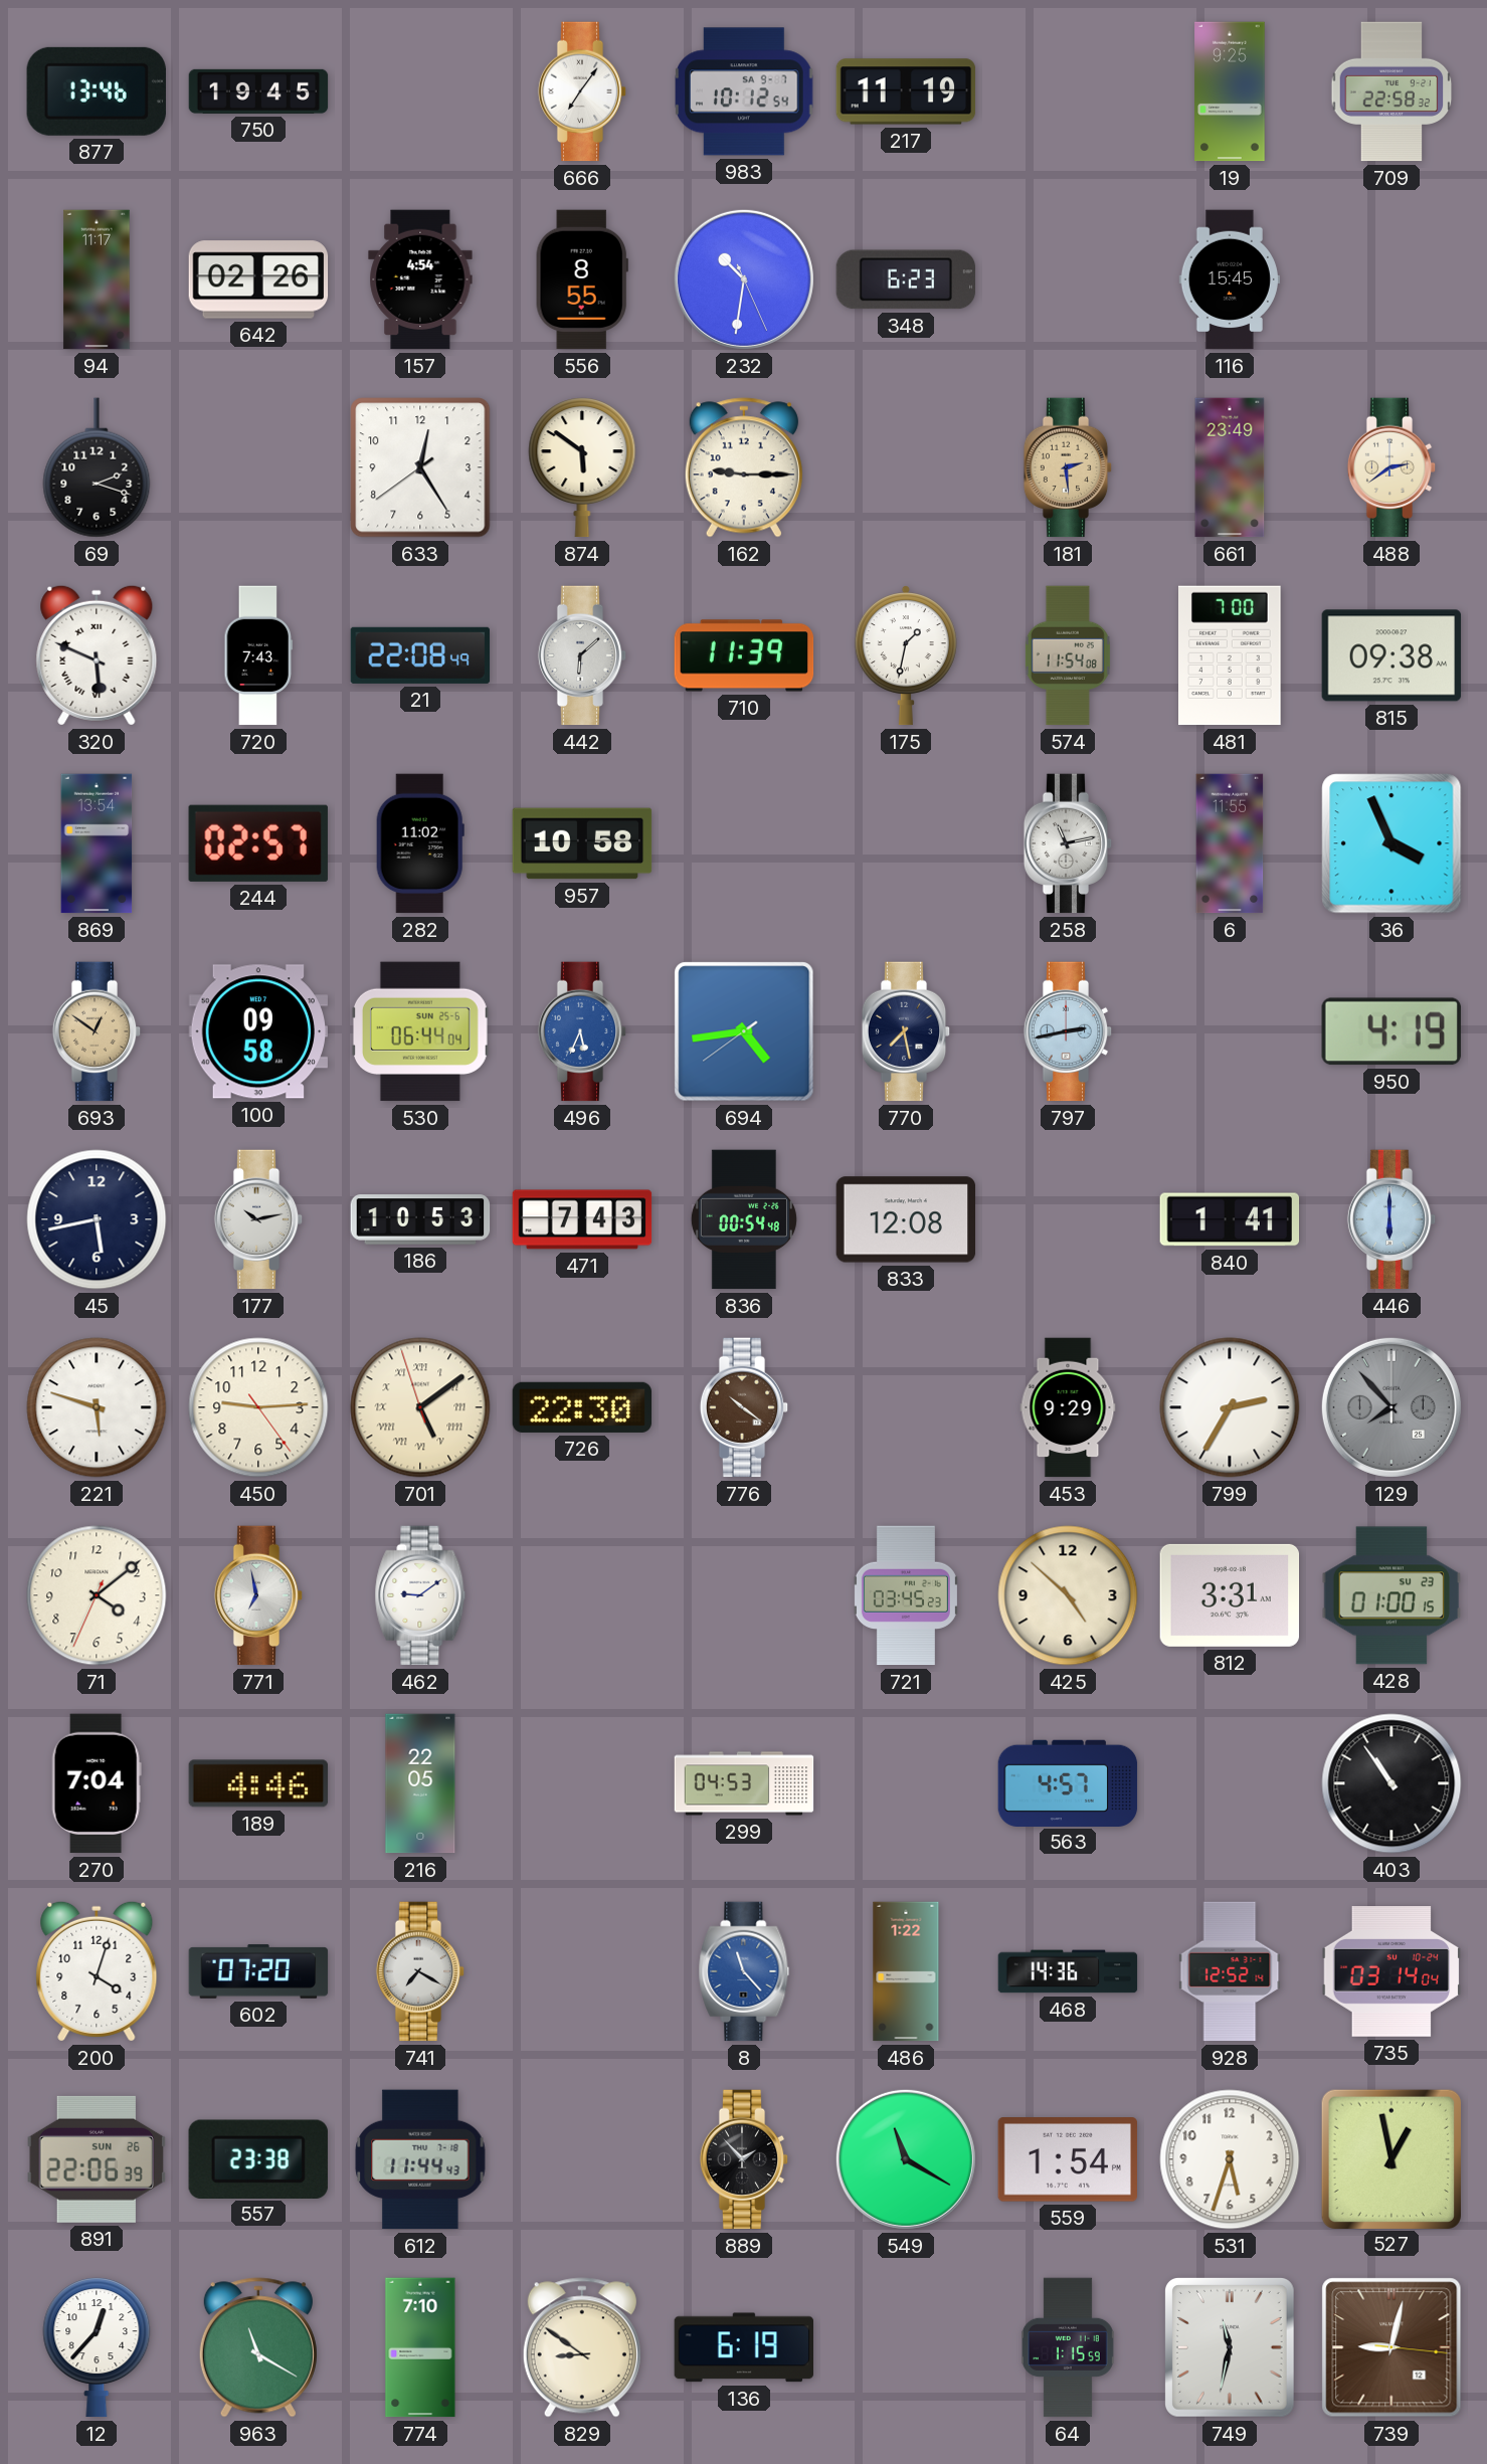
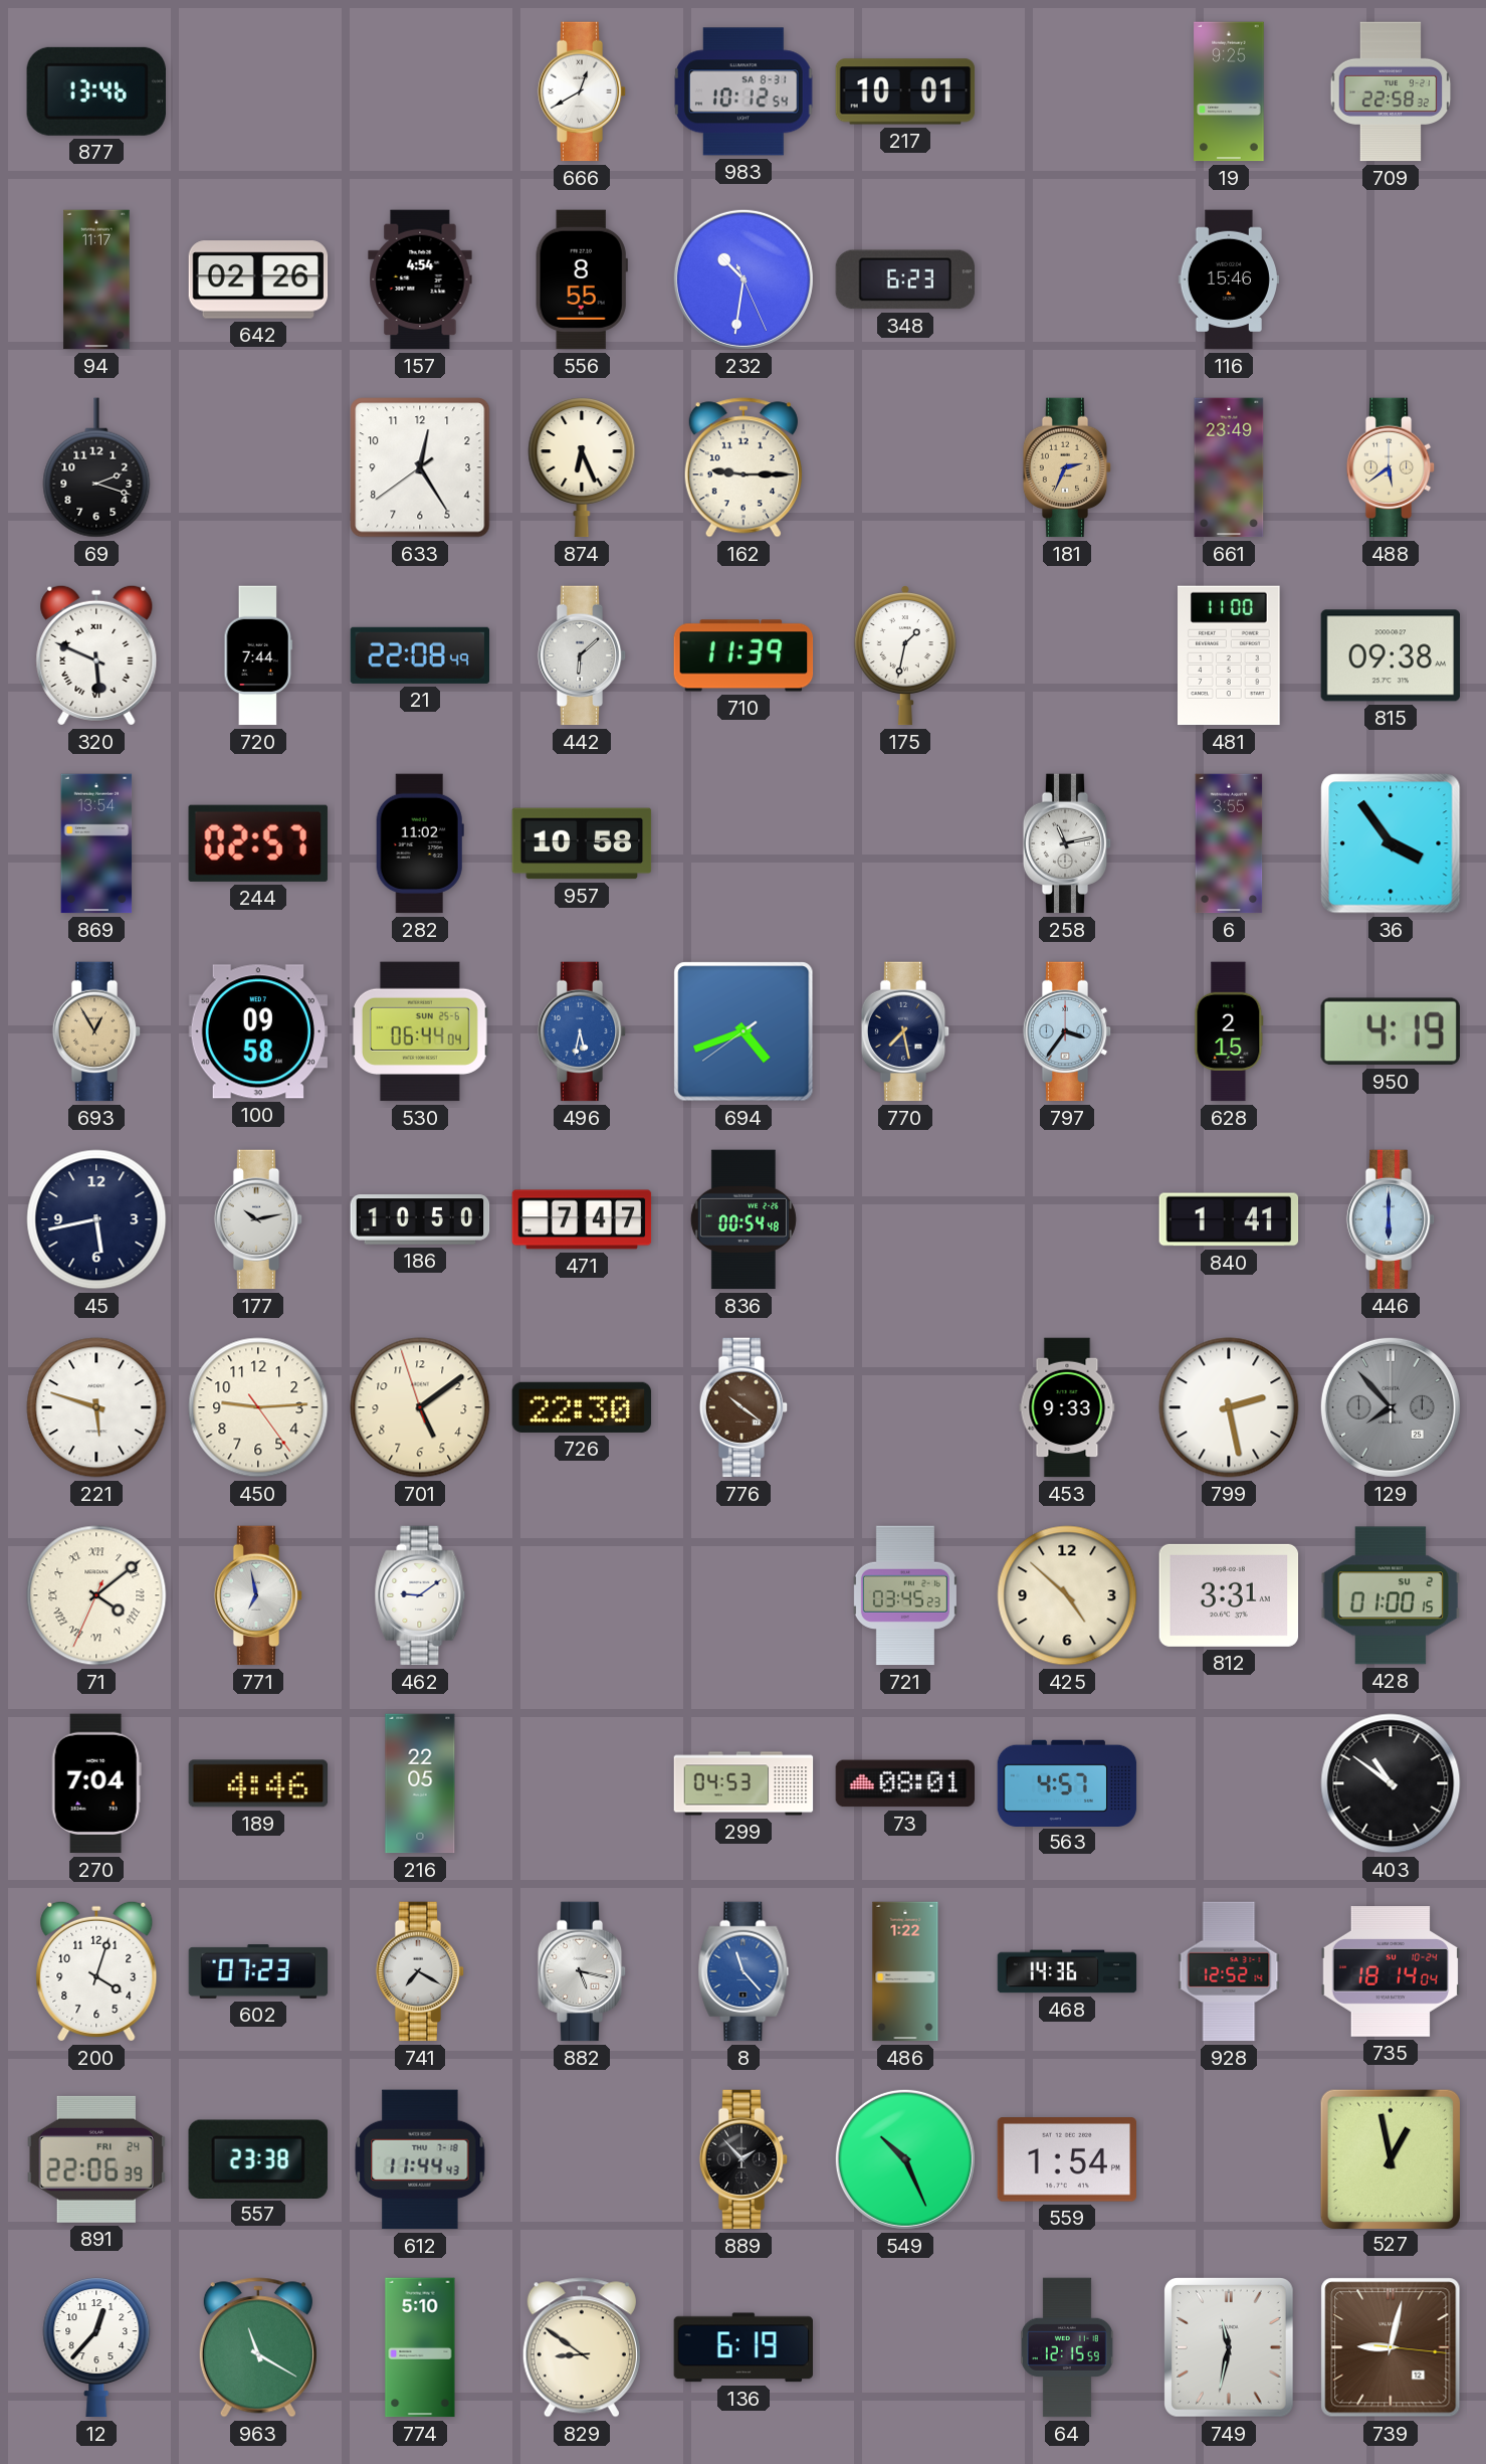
750: 19:45 -> none
666: 7:06 -> 12:40
983 date: SA 9-7 -> SA 8-31
217: 11:19 -> 10:01
116: 15:45 -> 15:46
874: 5:51 -> 6:26
181: 2:29 -> 2:34
488: 2:39 -> 5:39
720: 7:43 -> 7:44
574: 11:54 -> none
481: 7:00 -> 11:00
6: 11:55 -> 3:55
36: 3:56 -> 3:54
693: 12:51 -> 12:55
496: 5:34 -> 5:32
694: 4:43 -> 4:41
797: 2:43 -> 3:36
628: none -> 2:15
186: 10:53 -> 10:50
471: 7:43 -> 7:47
833: 12:08 -> none
701 numerals: Roman -> Arabic
453: 9:29 -> 9:33
799: 2:35 -> 2:28
71 numerals: Arabic -> Roman
428 date: SU 23 -> SU 2
73: none -> 08:01
403: 10:54 -> 10:51
602: 07:20 -> 07:23
882: none -> 5:17
735: 03:14 -> 18:14
891 date: SUN 26 -> FRI 24
549: 11:20 -> 10:26
531: 5:33 -> none
774: 7:10 -> 5:10
64: 1:15 -> 12:15
